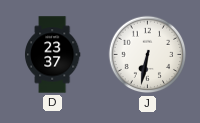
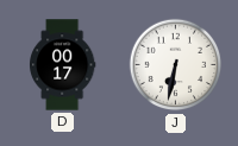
D: 23:37 -> 00:17
